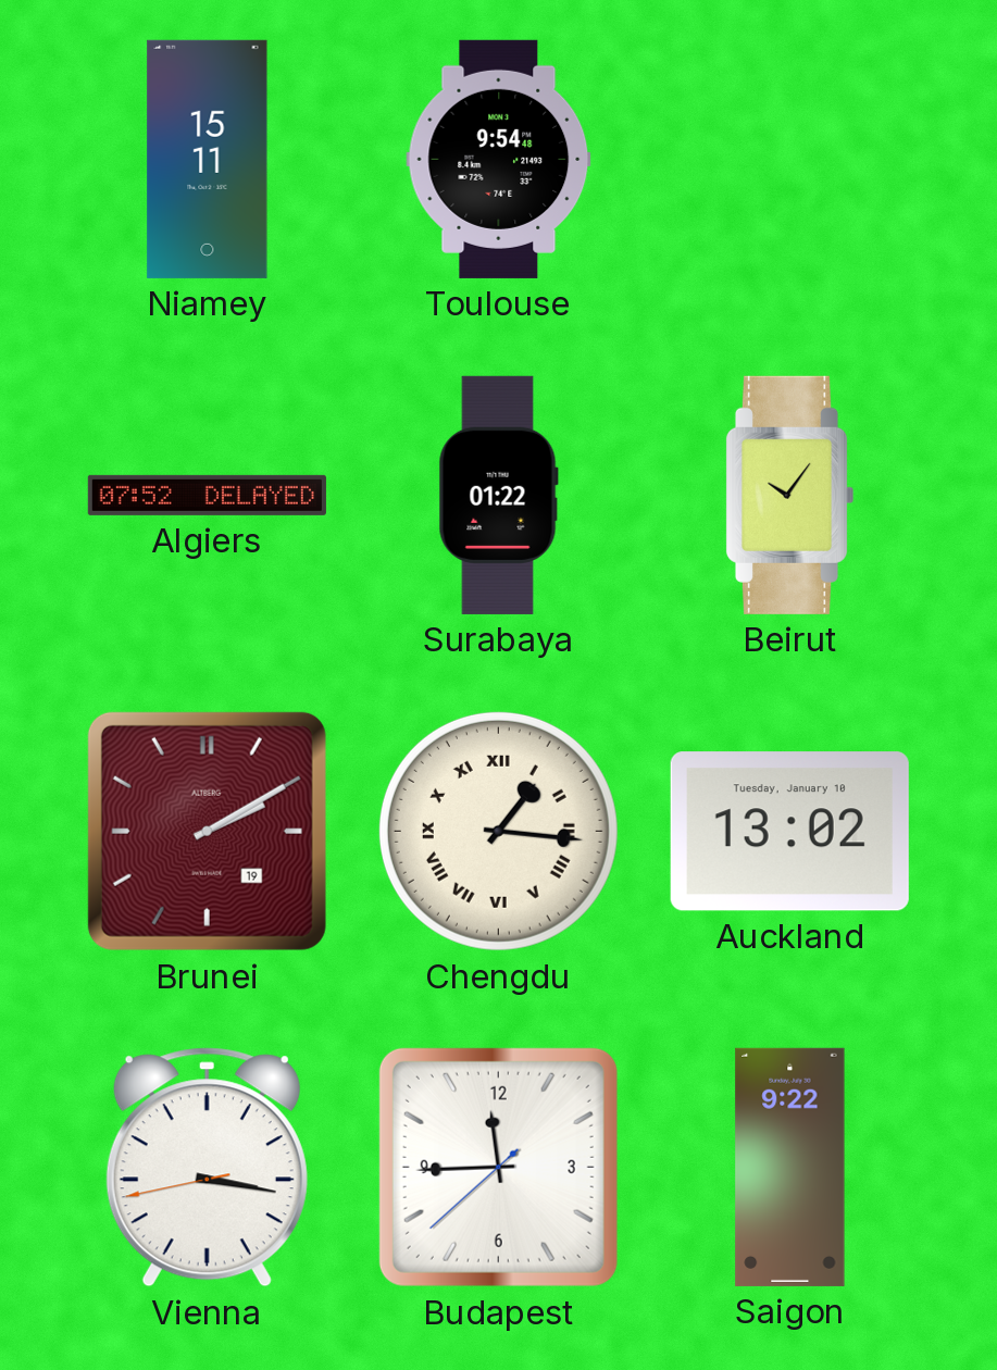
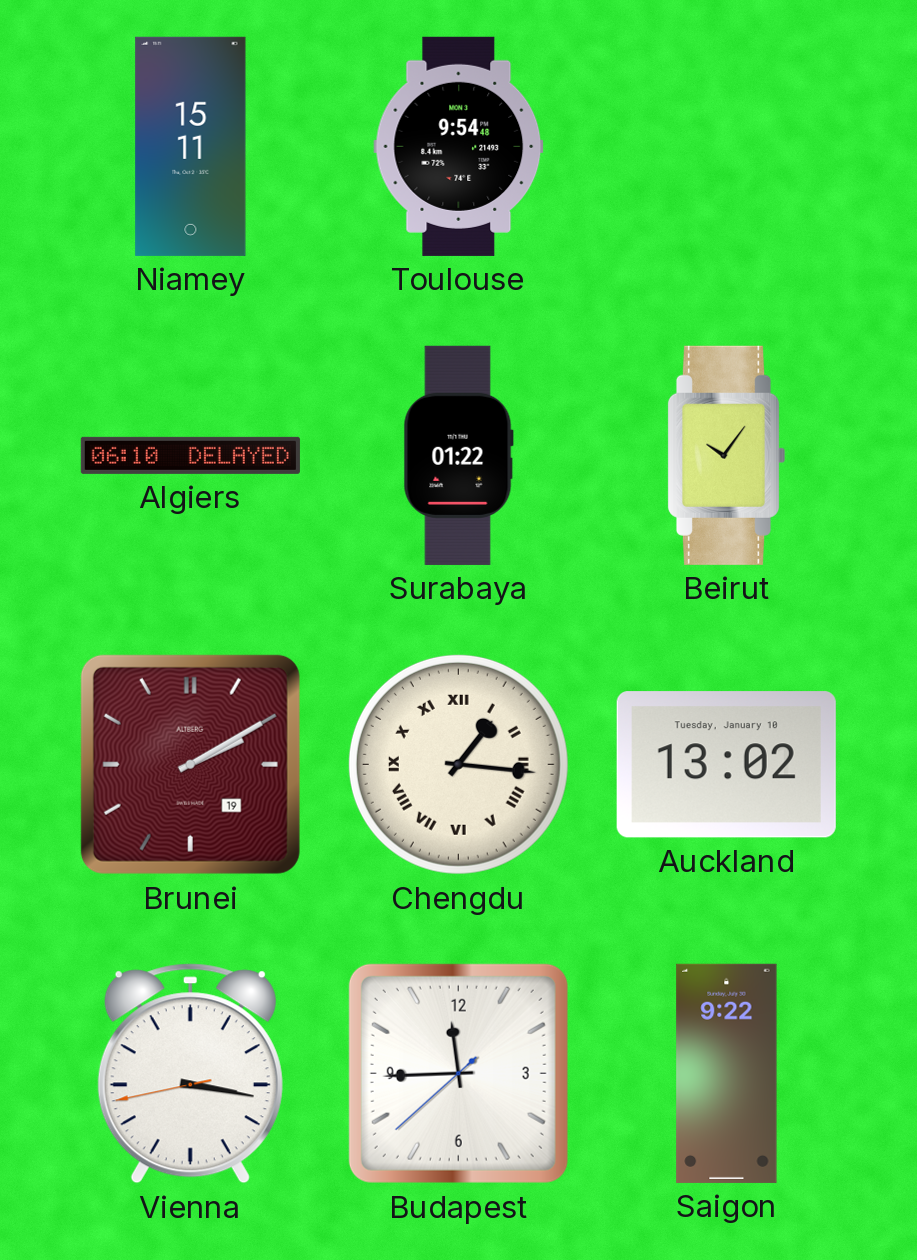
Algiers: 07:52 -> 06:10
